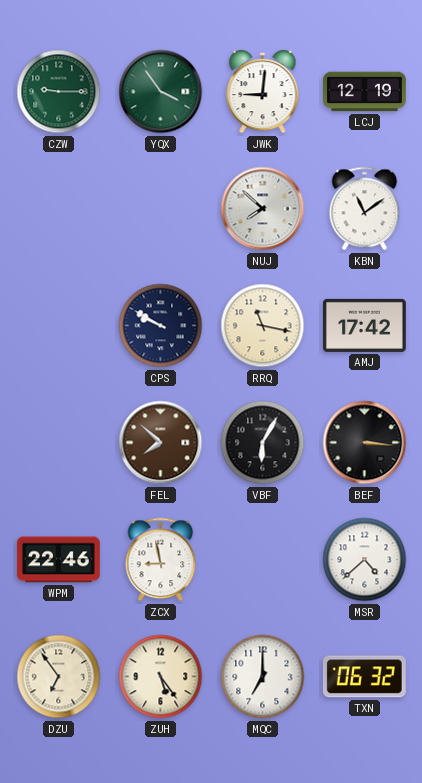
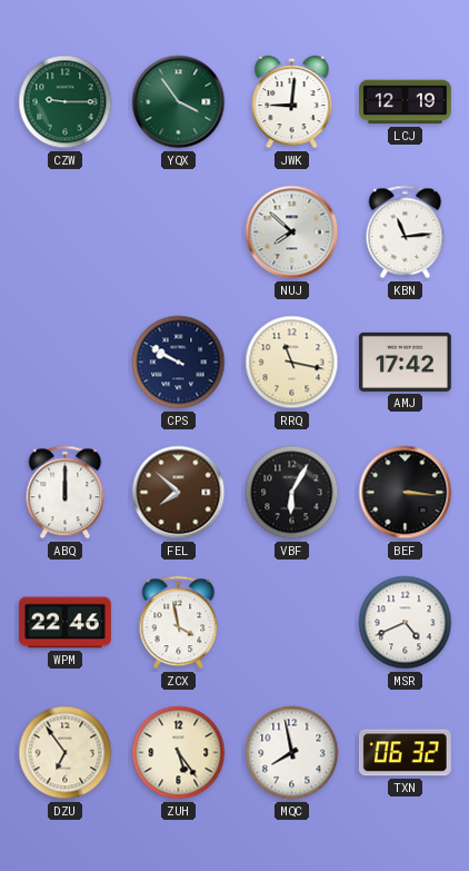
KBN: 11:09 -> 11:14
ABQ: none -> 12:00
ZCX: 8:58 -> 3:58
MSR: 4:38 -> 4:41
MQC: 7:00 -> 7:58
